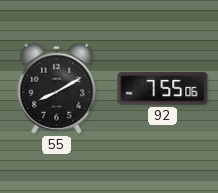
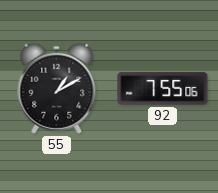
55: 8:10 -> 1:10
